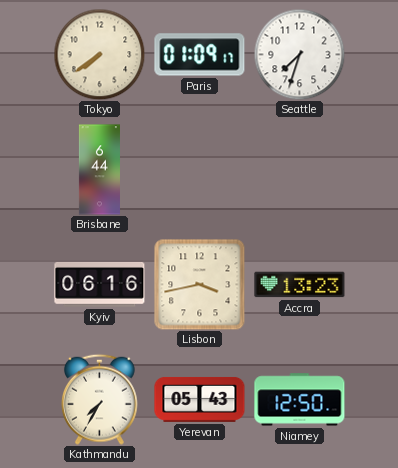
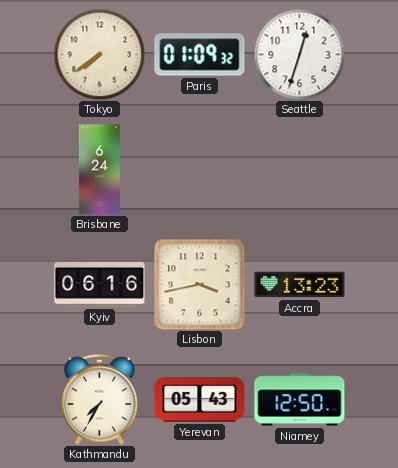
Paris: 01:09:17 -> 01:09:32
Seattle: 7:33 -> 12:33
Brisbane: 6:44 -> 6:24
